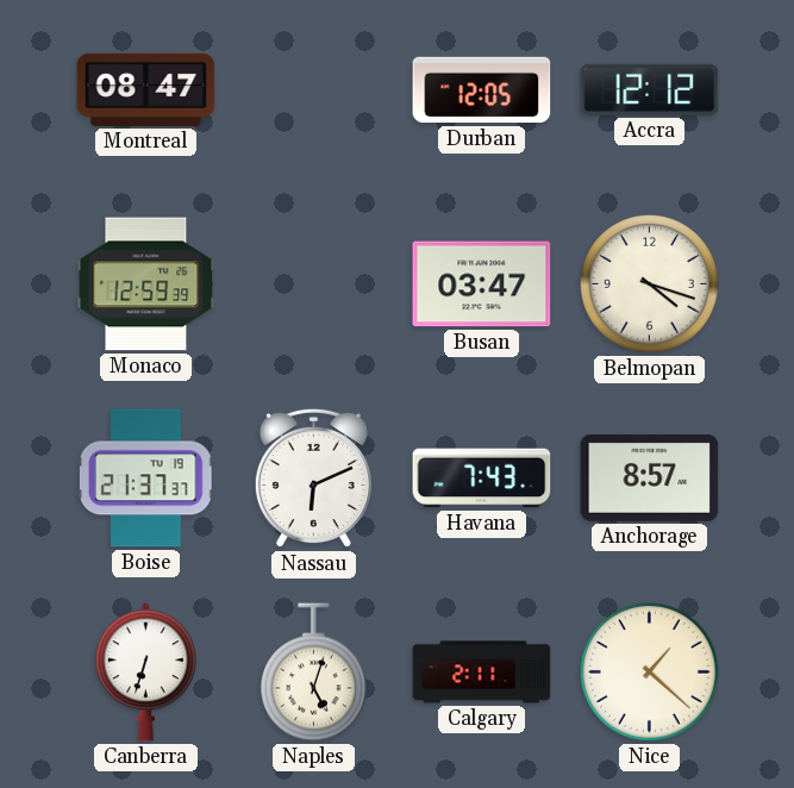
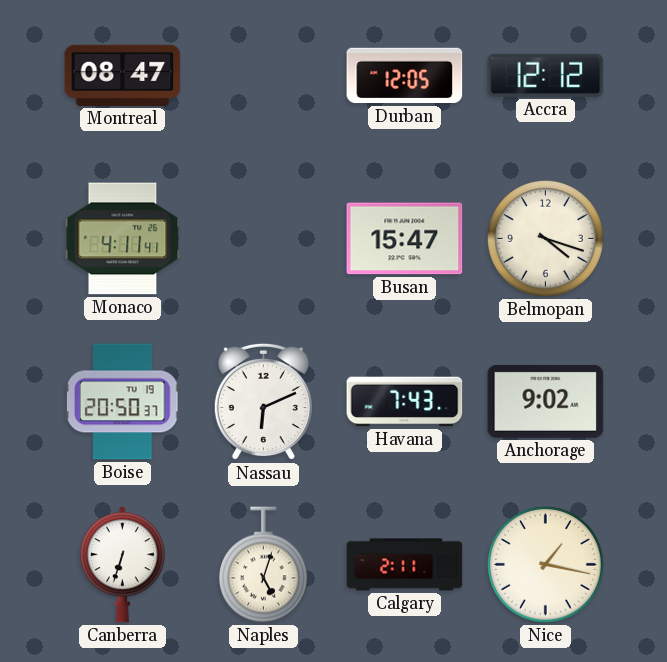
Monaco: 12:59 -> 4:11
Busan: 03:47 -> 15:47
Boise: 21:37 -> 20:50
Anchorage: 8:57 -> 9:02
Nice: 1:22 -> 1:17
